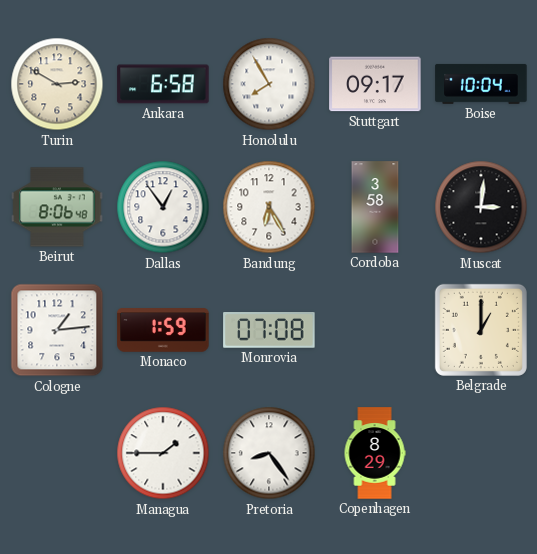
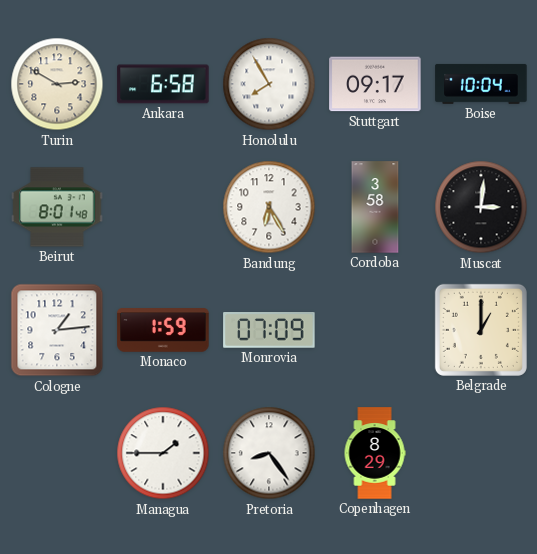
Beirut: 8:06 -> 8:01
Dallas: 12:54 -> none
Monrovia: 07:08 -> 07:09
